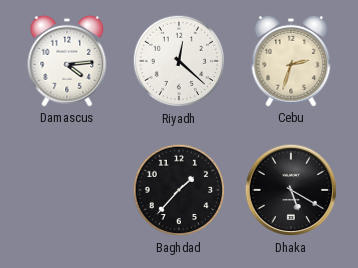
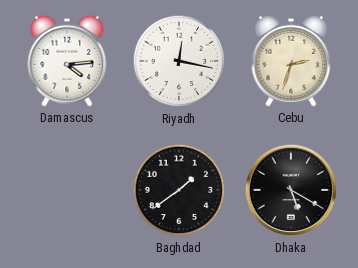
Riyadh: 12:22 -> 12:17
Baghdad: 1:37 -> 1:39
